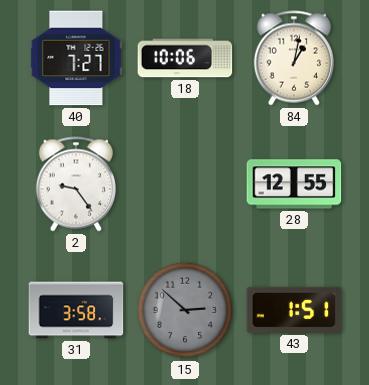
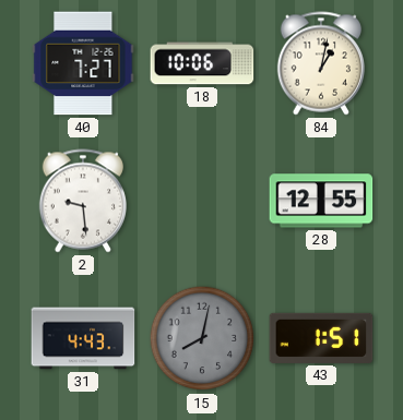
2: 9:24 -> 9:29
31: 3:58 -> 4:43
15: 2:52 -> 8:02
